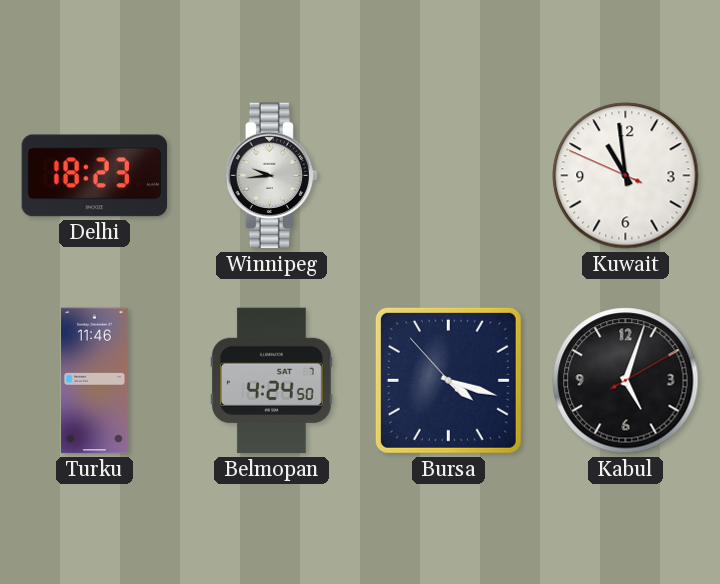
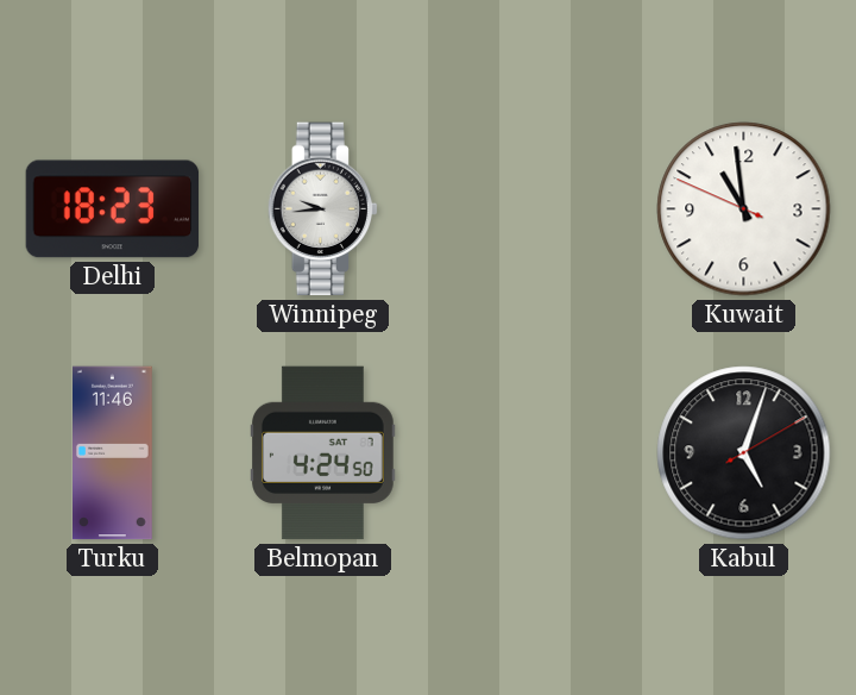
Bursa: 4:17 -> none
